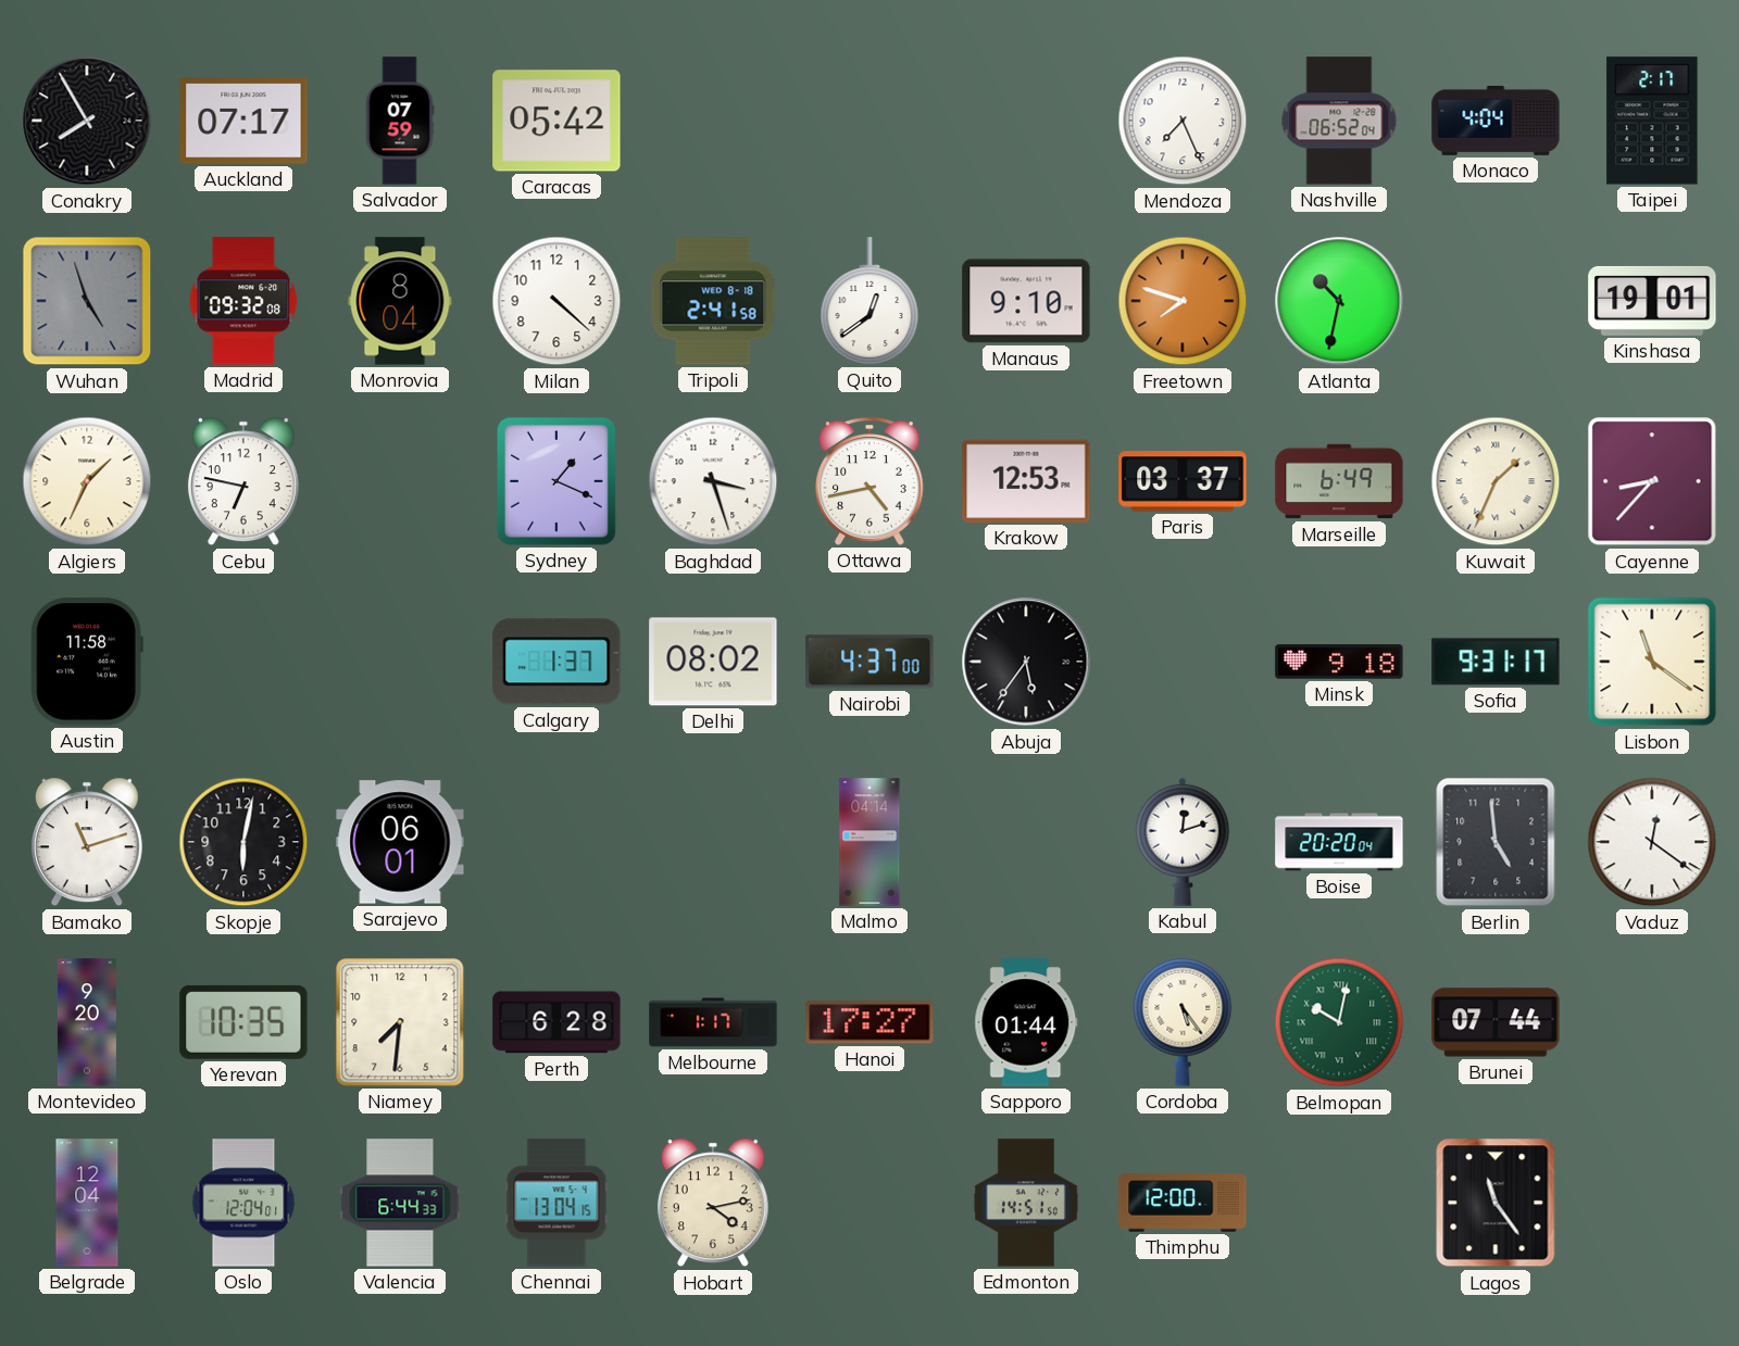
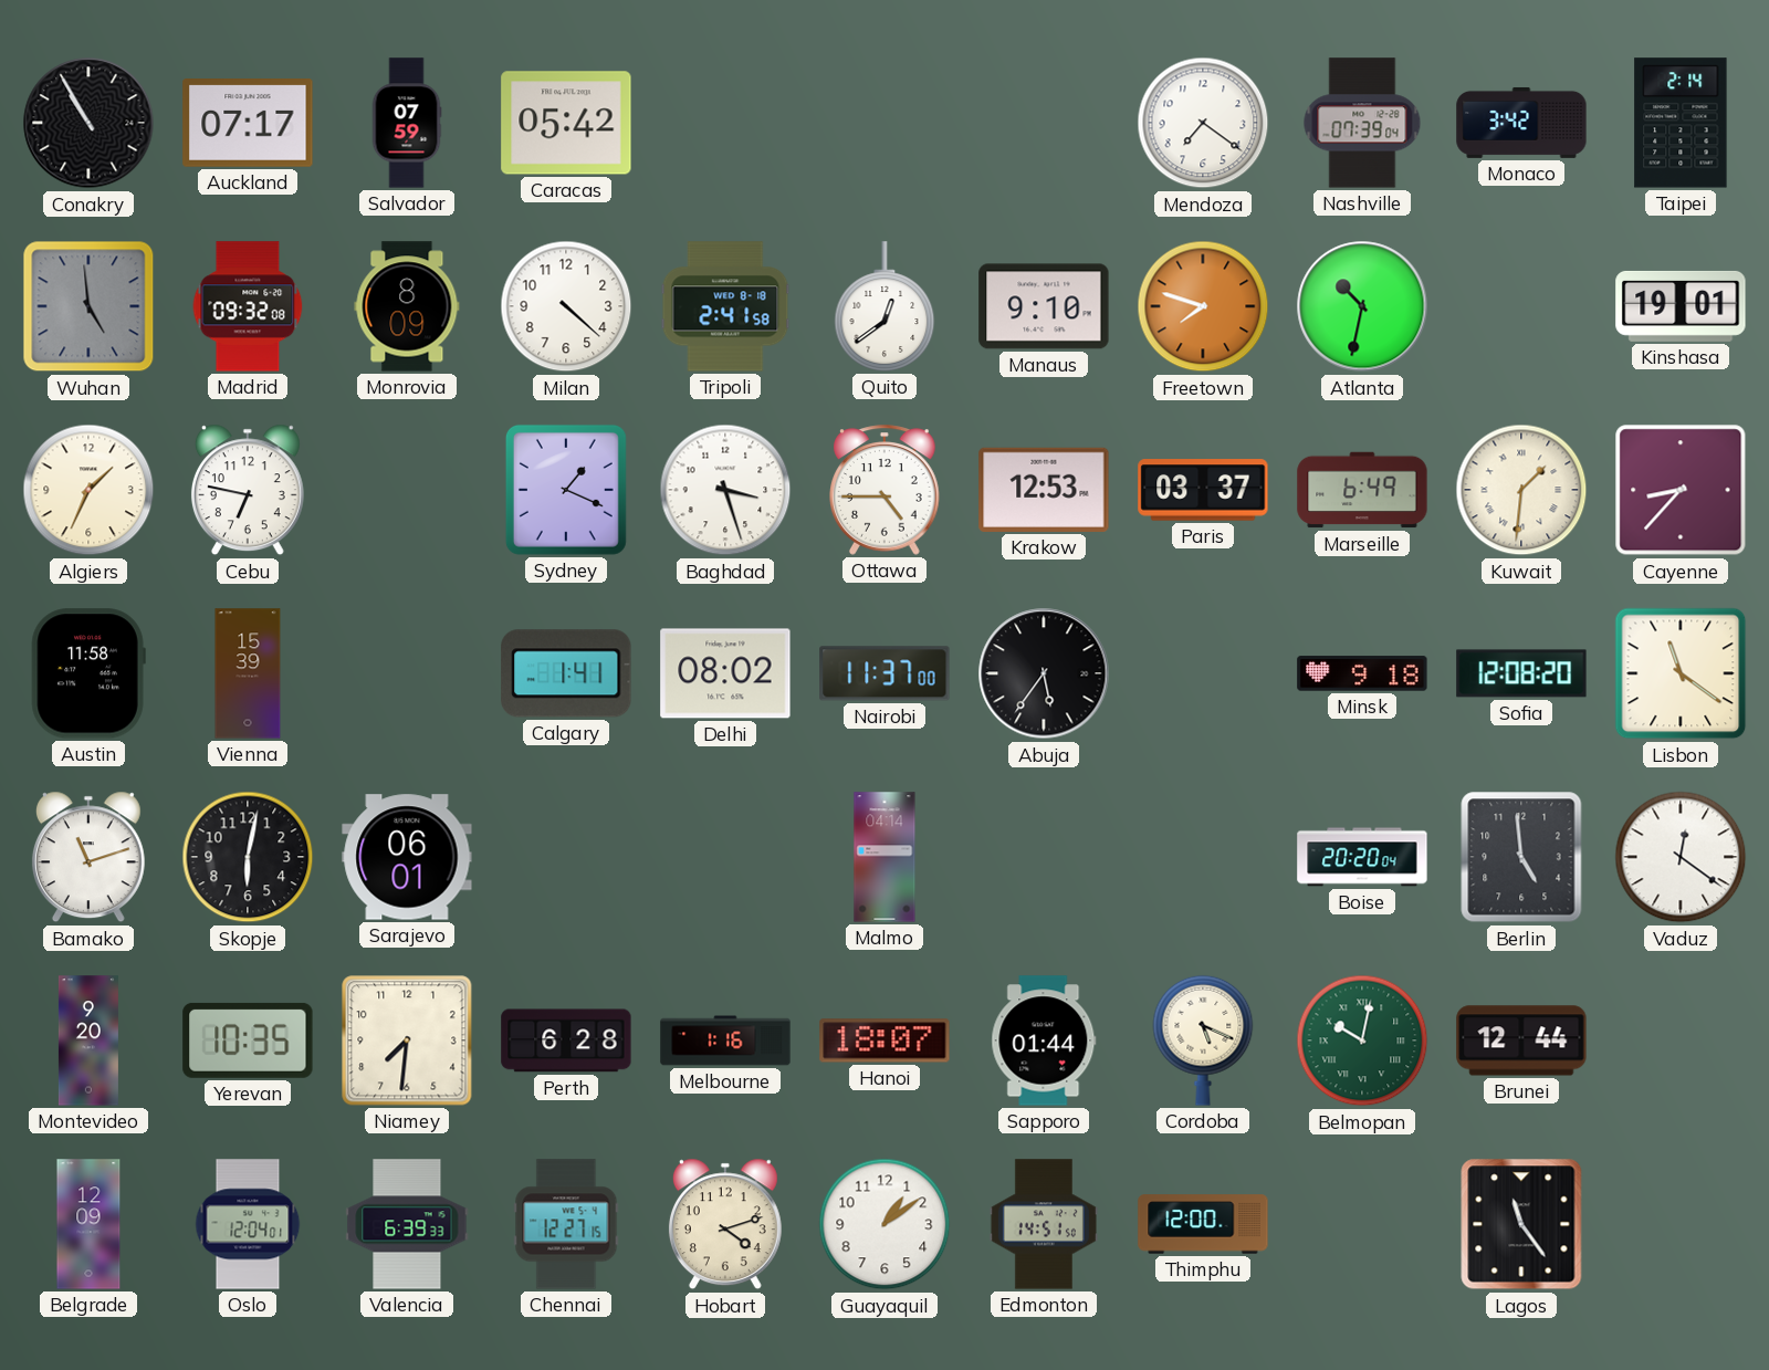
Conakry: 7:55 -> 10:55
Mendoza: 7:26 -> 7:21
Nashville: 06:52 -> 07:39
Monaco: 4:04 -> 3:42
Taipei: 2:17 -> 2:14
Wuhan: 4:57 -> 4:59
Monrovia: 8:04 -> 8:09
Ottawa: 4:43 -> 4:45
Kuwait: 1:34 -> 1:31
Vienna: none -> 15:39
Calgary: 1:37 -> 1:41
Nairobi: 4:37 -> 11:37
Sofia: 9:31 -> 12:08
Kabul: 12:12 -> none
Melbourne: 1:17 -> 1:16
Hanoi: 17:27 -> 18:07
Cordoba: 5:24 -> 5:19
Brunei: 07:44 -> 12:44
Belgrade: 12:04 -> 12:09
Valencia: 6:44 -> 6:39
Chennai: 13:04 -> 12:27
Hobart: 4:13 -> 4:12
Guayaquil: none -> 1:09
